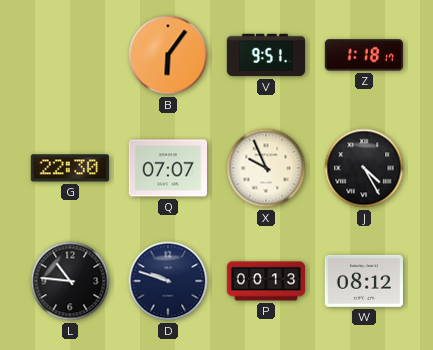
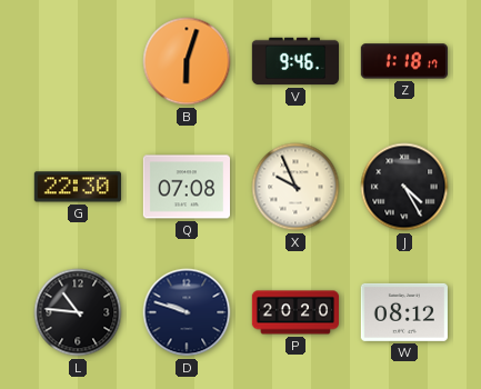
B: 6:06 -> 6:03
V: 9:51 -> 9:46
Q: 07:07 -> 07:08
P: 00:13 -> 20:20
